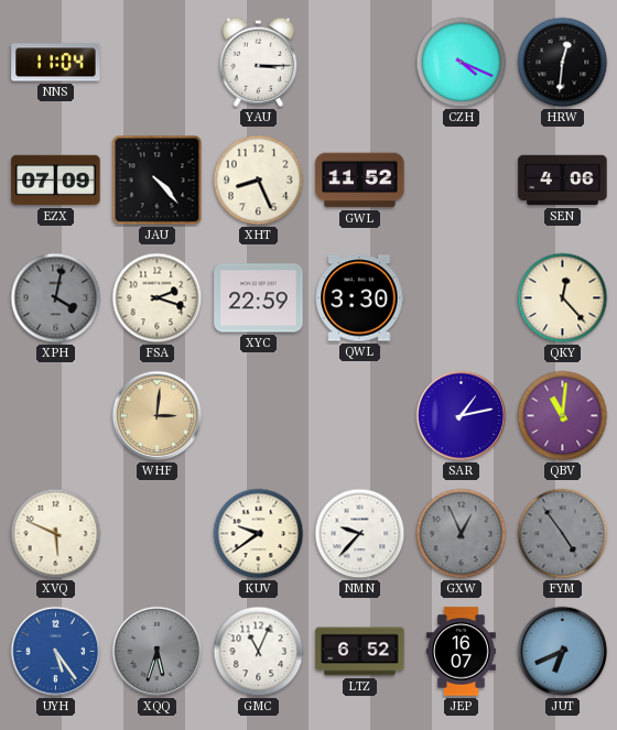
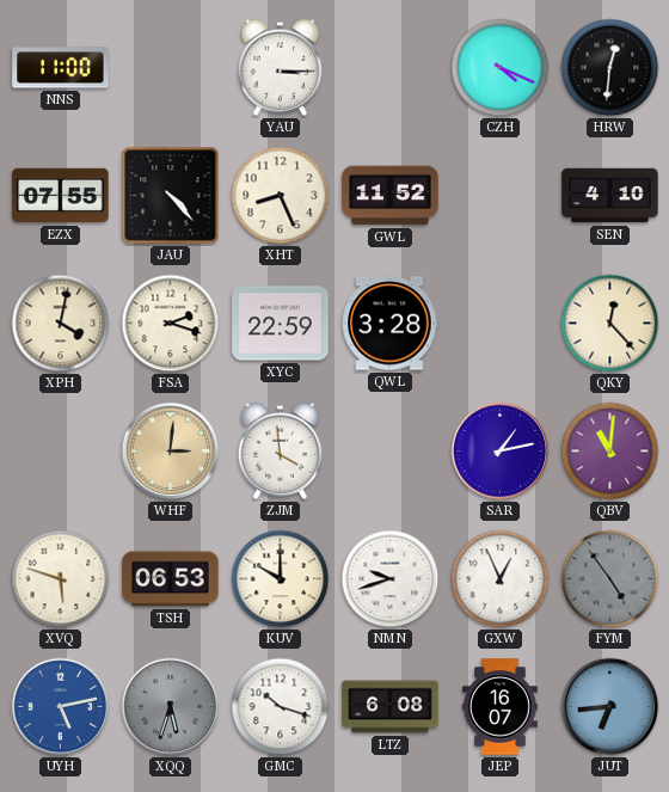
NNS: 11:04 -> 11:00
EZX: 07:09 -> 07:55
SEN: 4:06 -> 4:10
XPH dial: grey -> cream
QWL: 3:30 -> 3:28
ZJM: none -> 3:59
XVQ: 5:49 -> 5:48
TSH: none -> 06:53
KUV: 9:39 -> 10:00
NMN: 9:37 -> 9:42
GXW dial: grey -> white
UYH: 5:24 -> 5:13
GMC: 11:04 -> 10:18
LTZ: 6:52 -> 6:08
JUT: 6:41 -> 6:44
